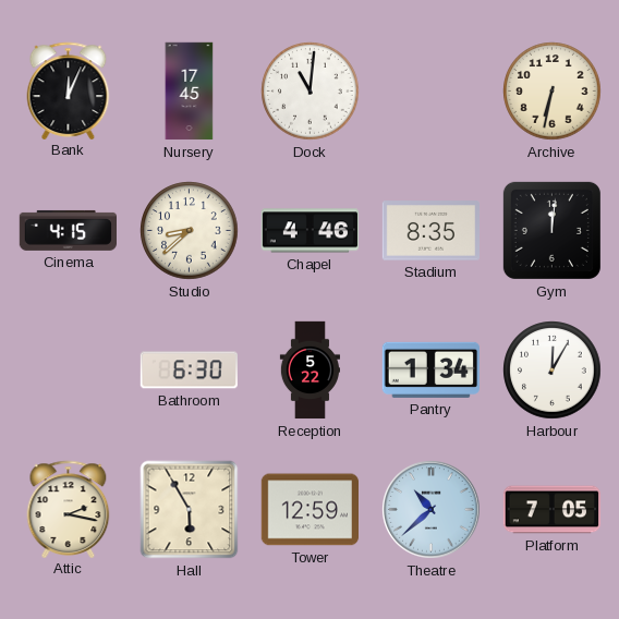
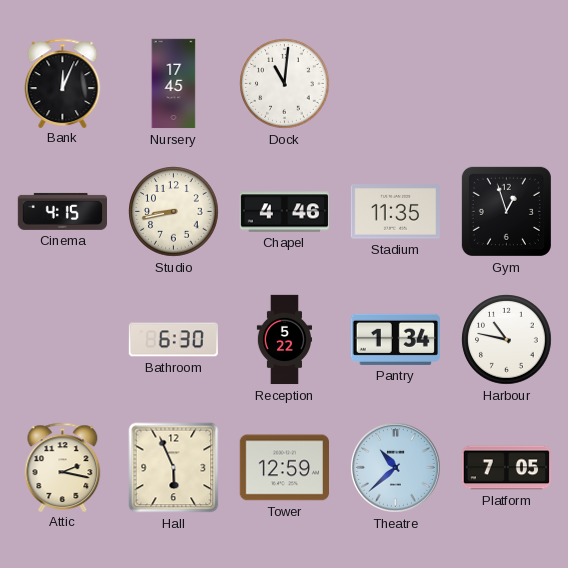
Archive: 6:32 -> none
Studio: 8:38 -> 8:43
Stadium: 8:35 -> 11:35
Gym: 12:01 -> 12:57
Harbour: 12:05 -> 10:47
Hall: 5:55 -> 5:56
